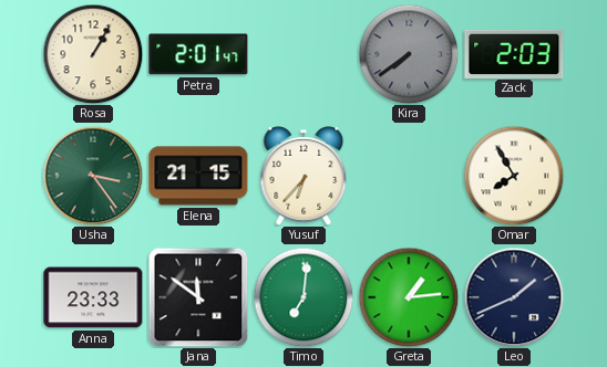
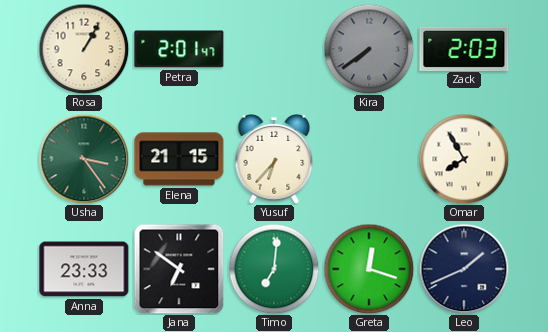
Jana: 11:51 -> 6:51
Greta: 1:14 -> 12:18
